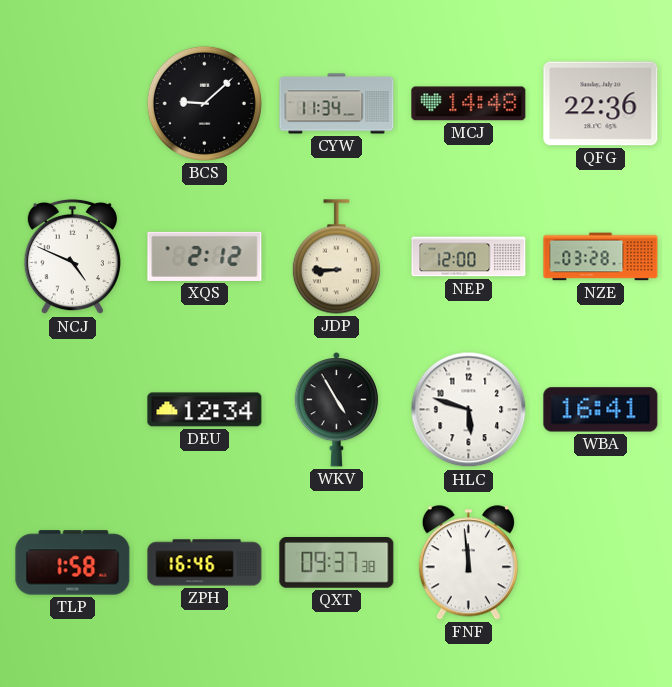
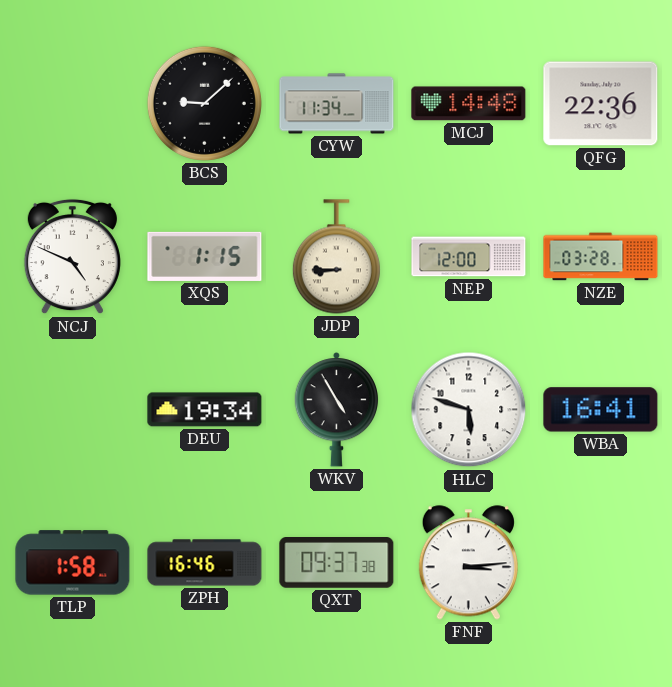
XQS: 2:12 -> 1:15
DEU: 12:34 -> 19:34
FNF: 11:59 -> 3:14
